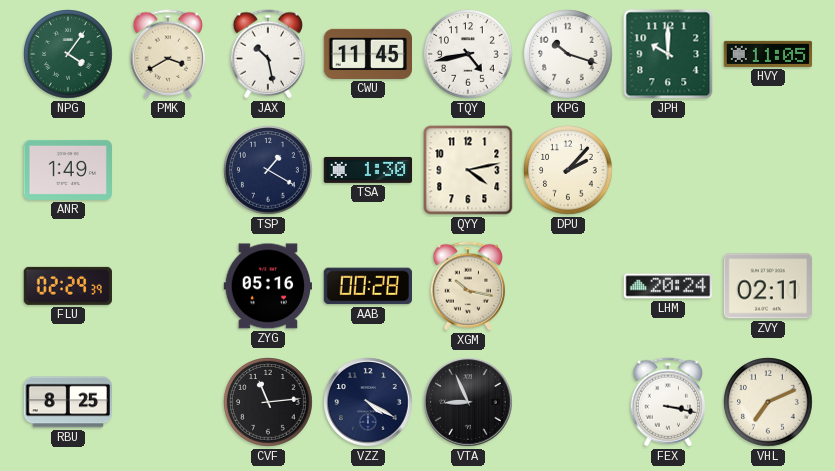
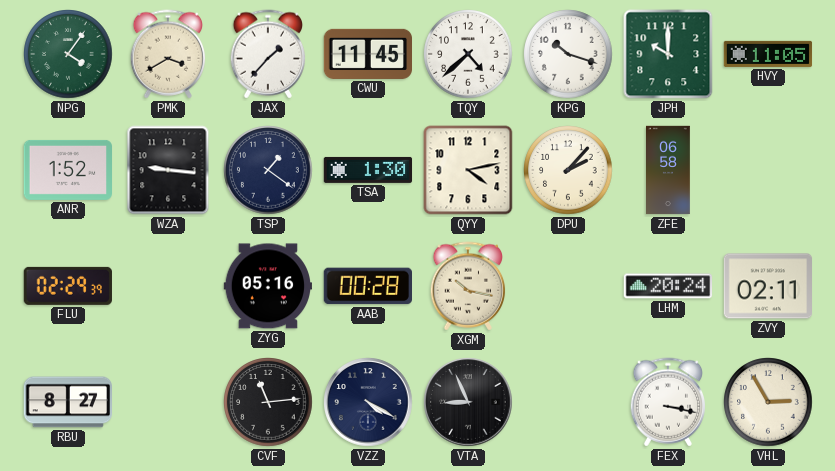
JAX: 10:28 -> 1:37
TQY: 4:43 -> 4:38
ANR: 1:49 -> 1:52
WZA: none -> 9:16
TSP: 1:20 -> 1:21
ZFE: none -> 06:58
RBU: 8:25 -> 8:27
VHL: 7:11 -> 2:55
